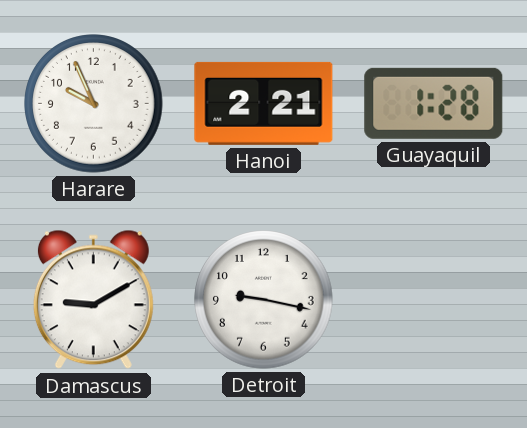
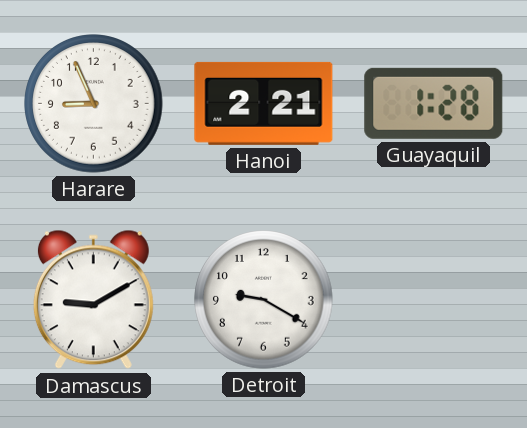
Harare: 9:56 -> 8:56
Detroit: 9:17 -> 9:20
